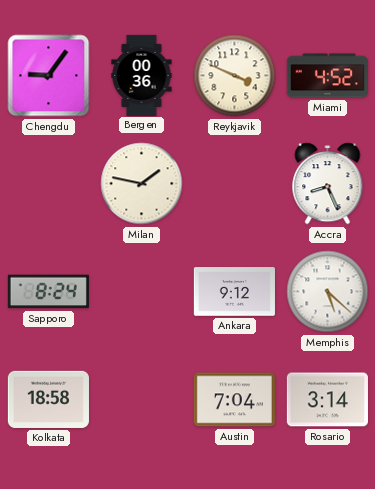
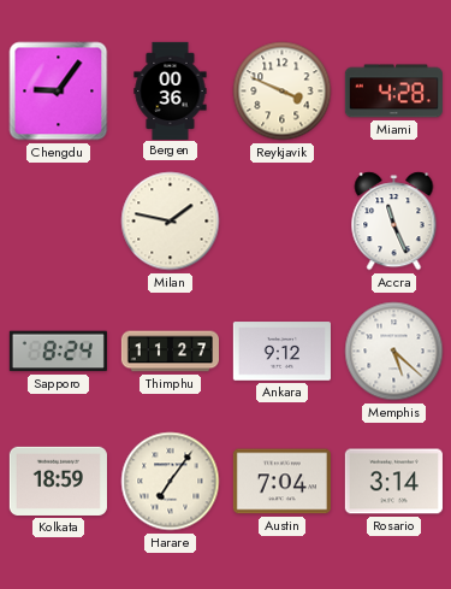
Miami: 4:52 -> 4:28
Accra: 8:26 -> 11:26
Thimphu: none -> 11:27
Kolkata: 18:58 -> 18:59
Harare: none -> 7:06
